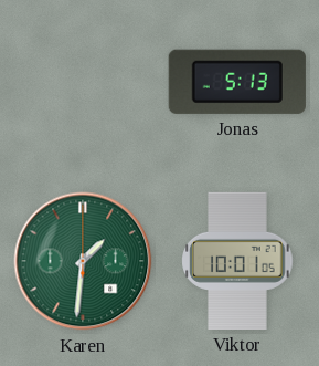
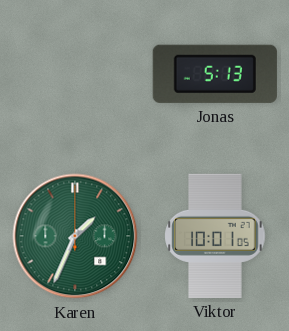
Karen: 1:31 -> 1:34
